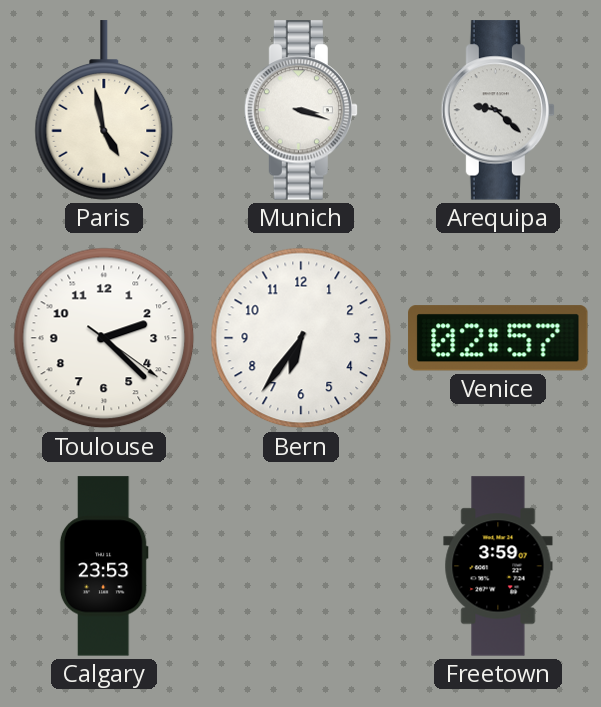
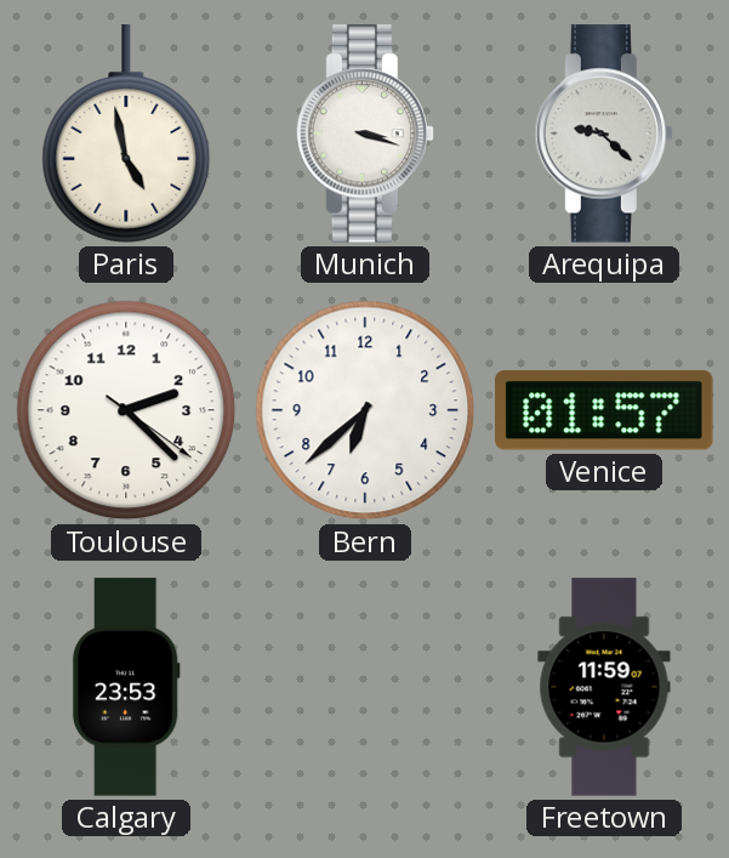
Bern: 6:36 -> 6:38
Venice: 02:57 -> 01:57
Freetown: 3:59 -> 11:59
